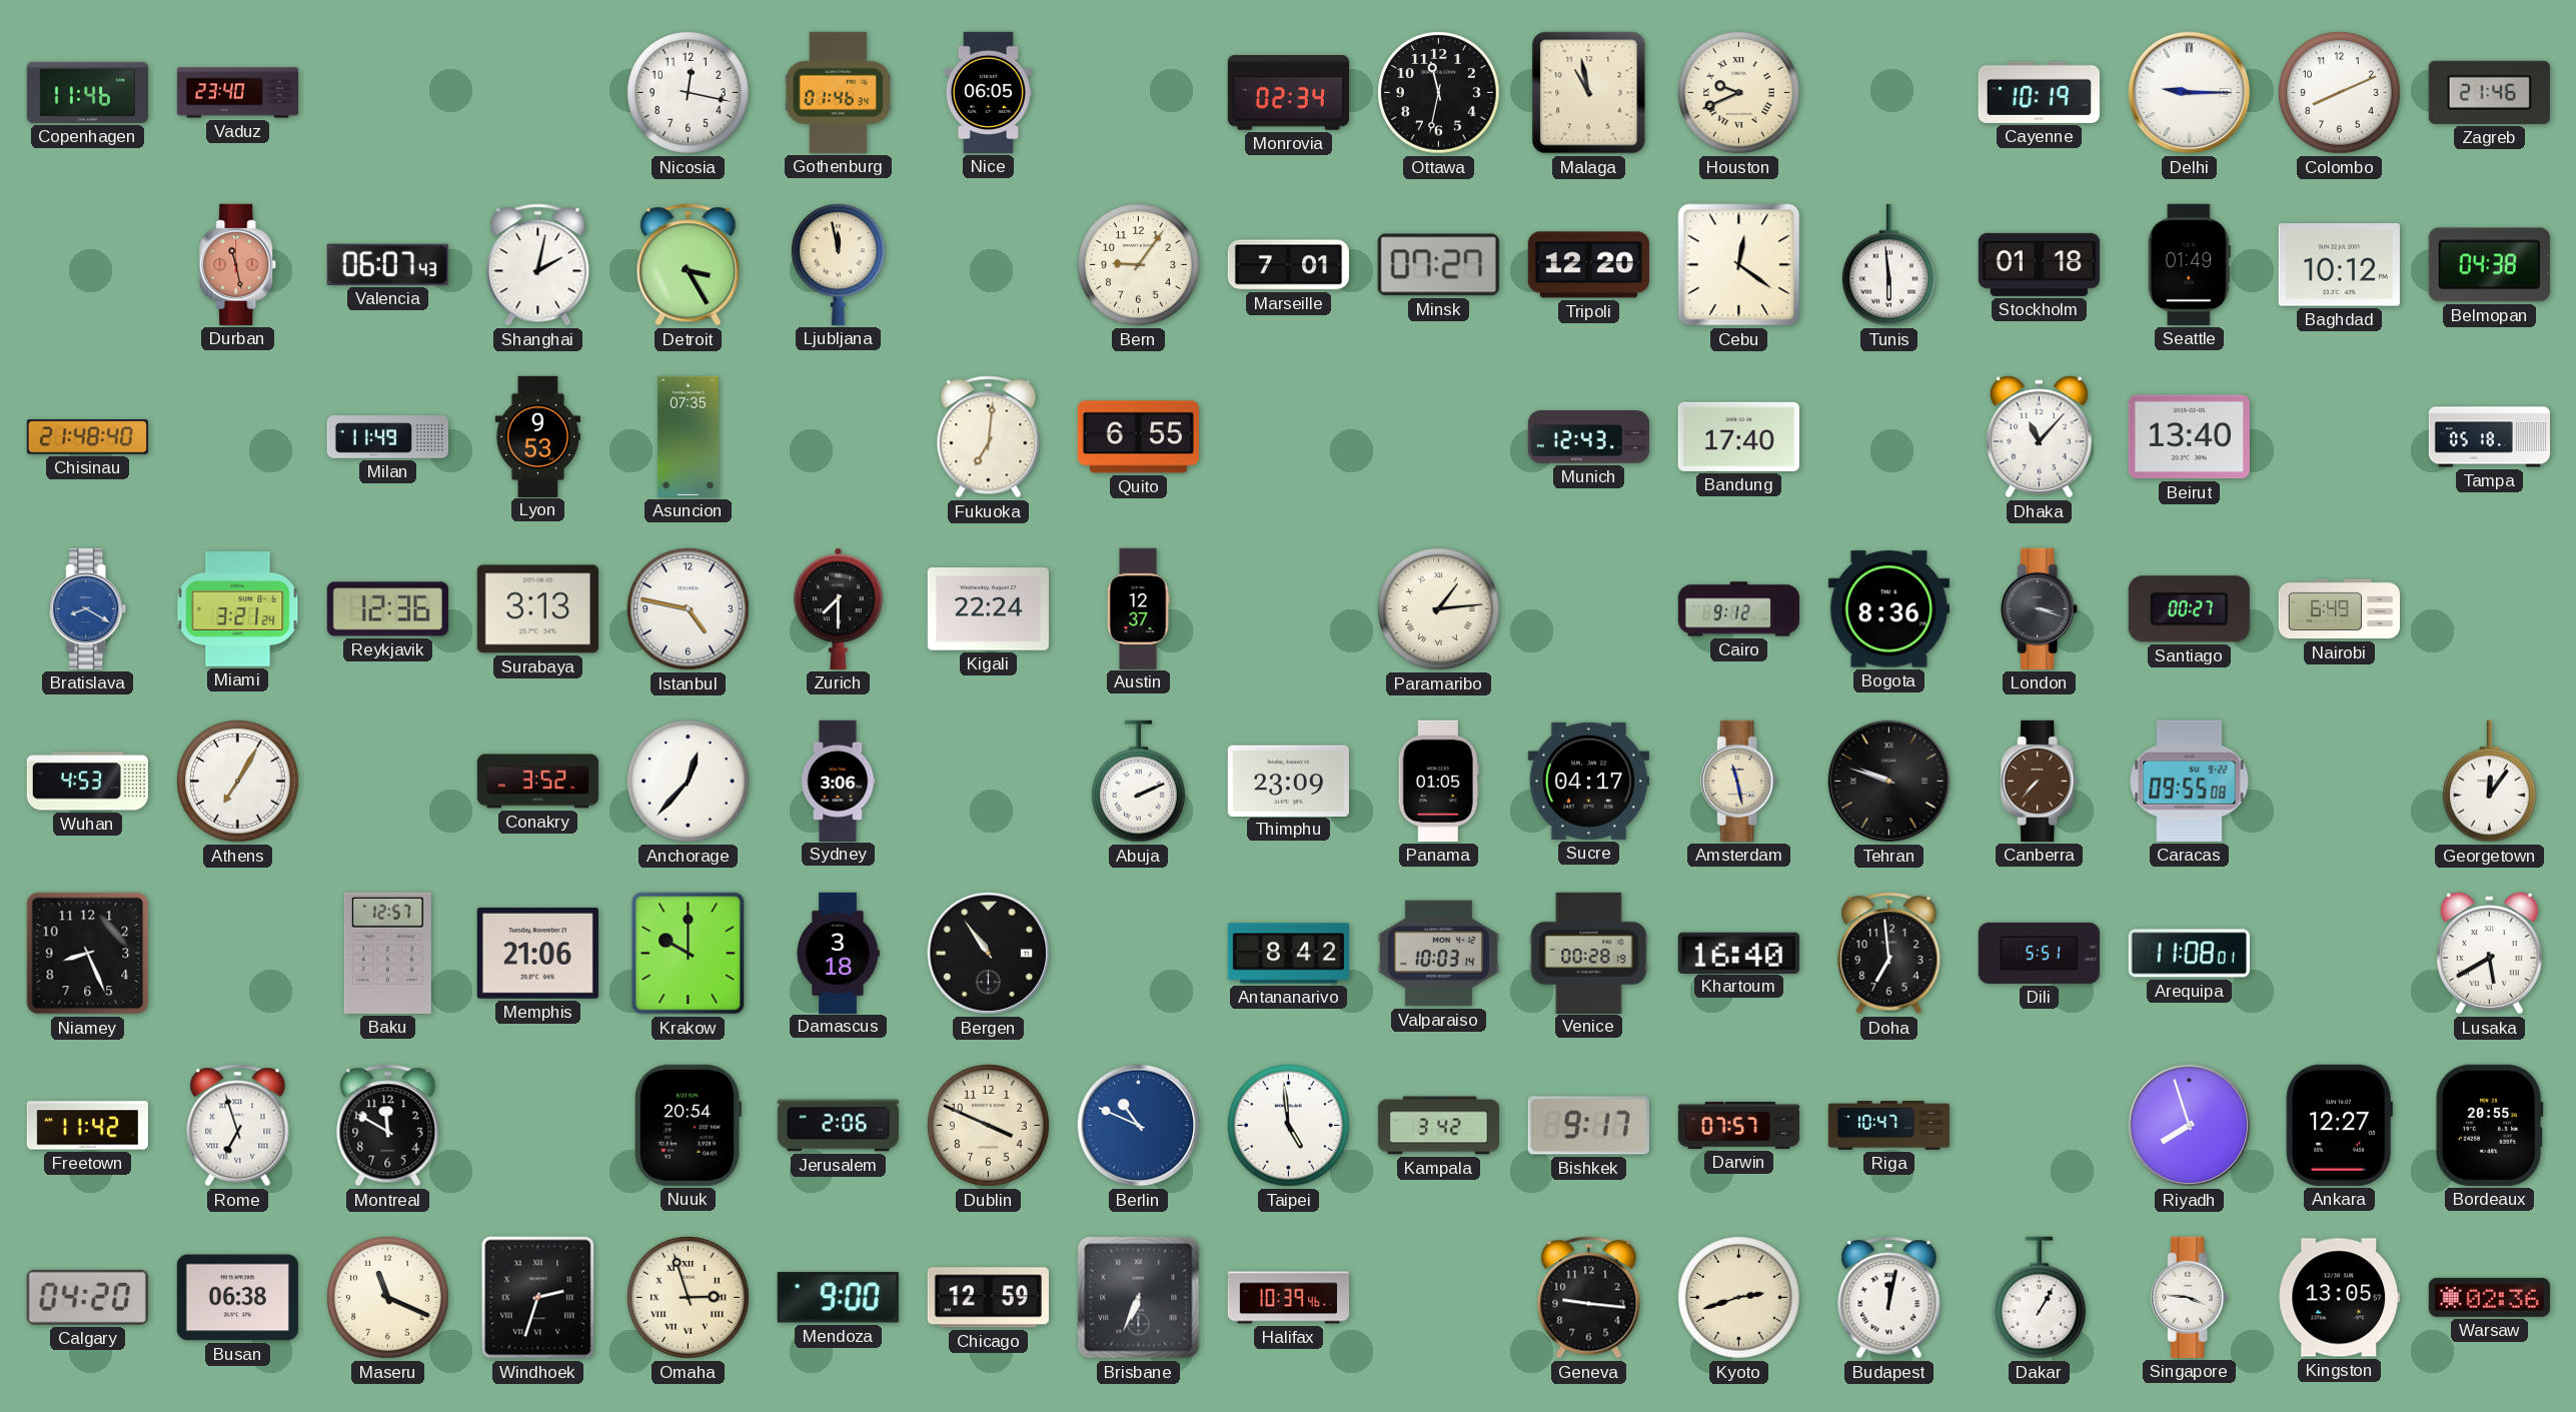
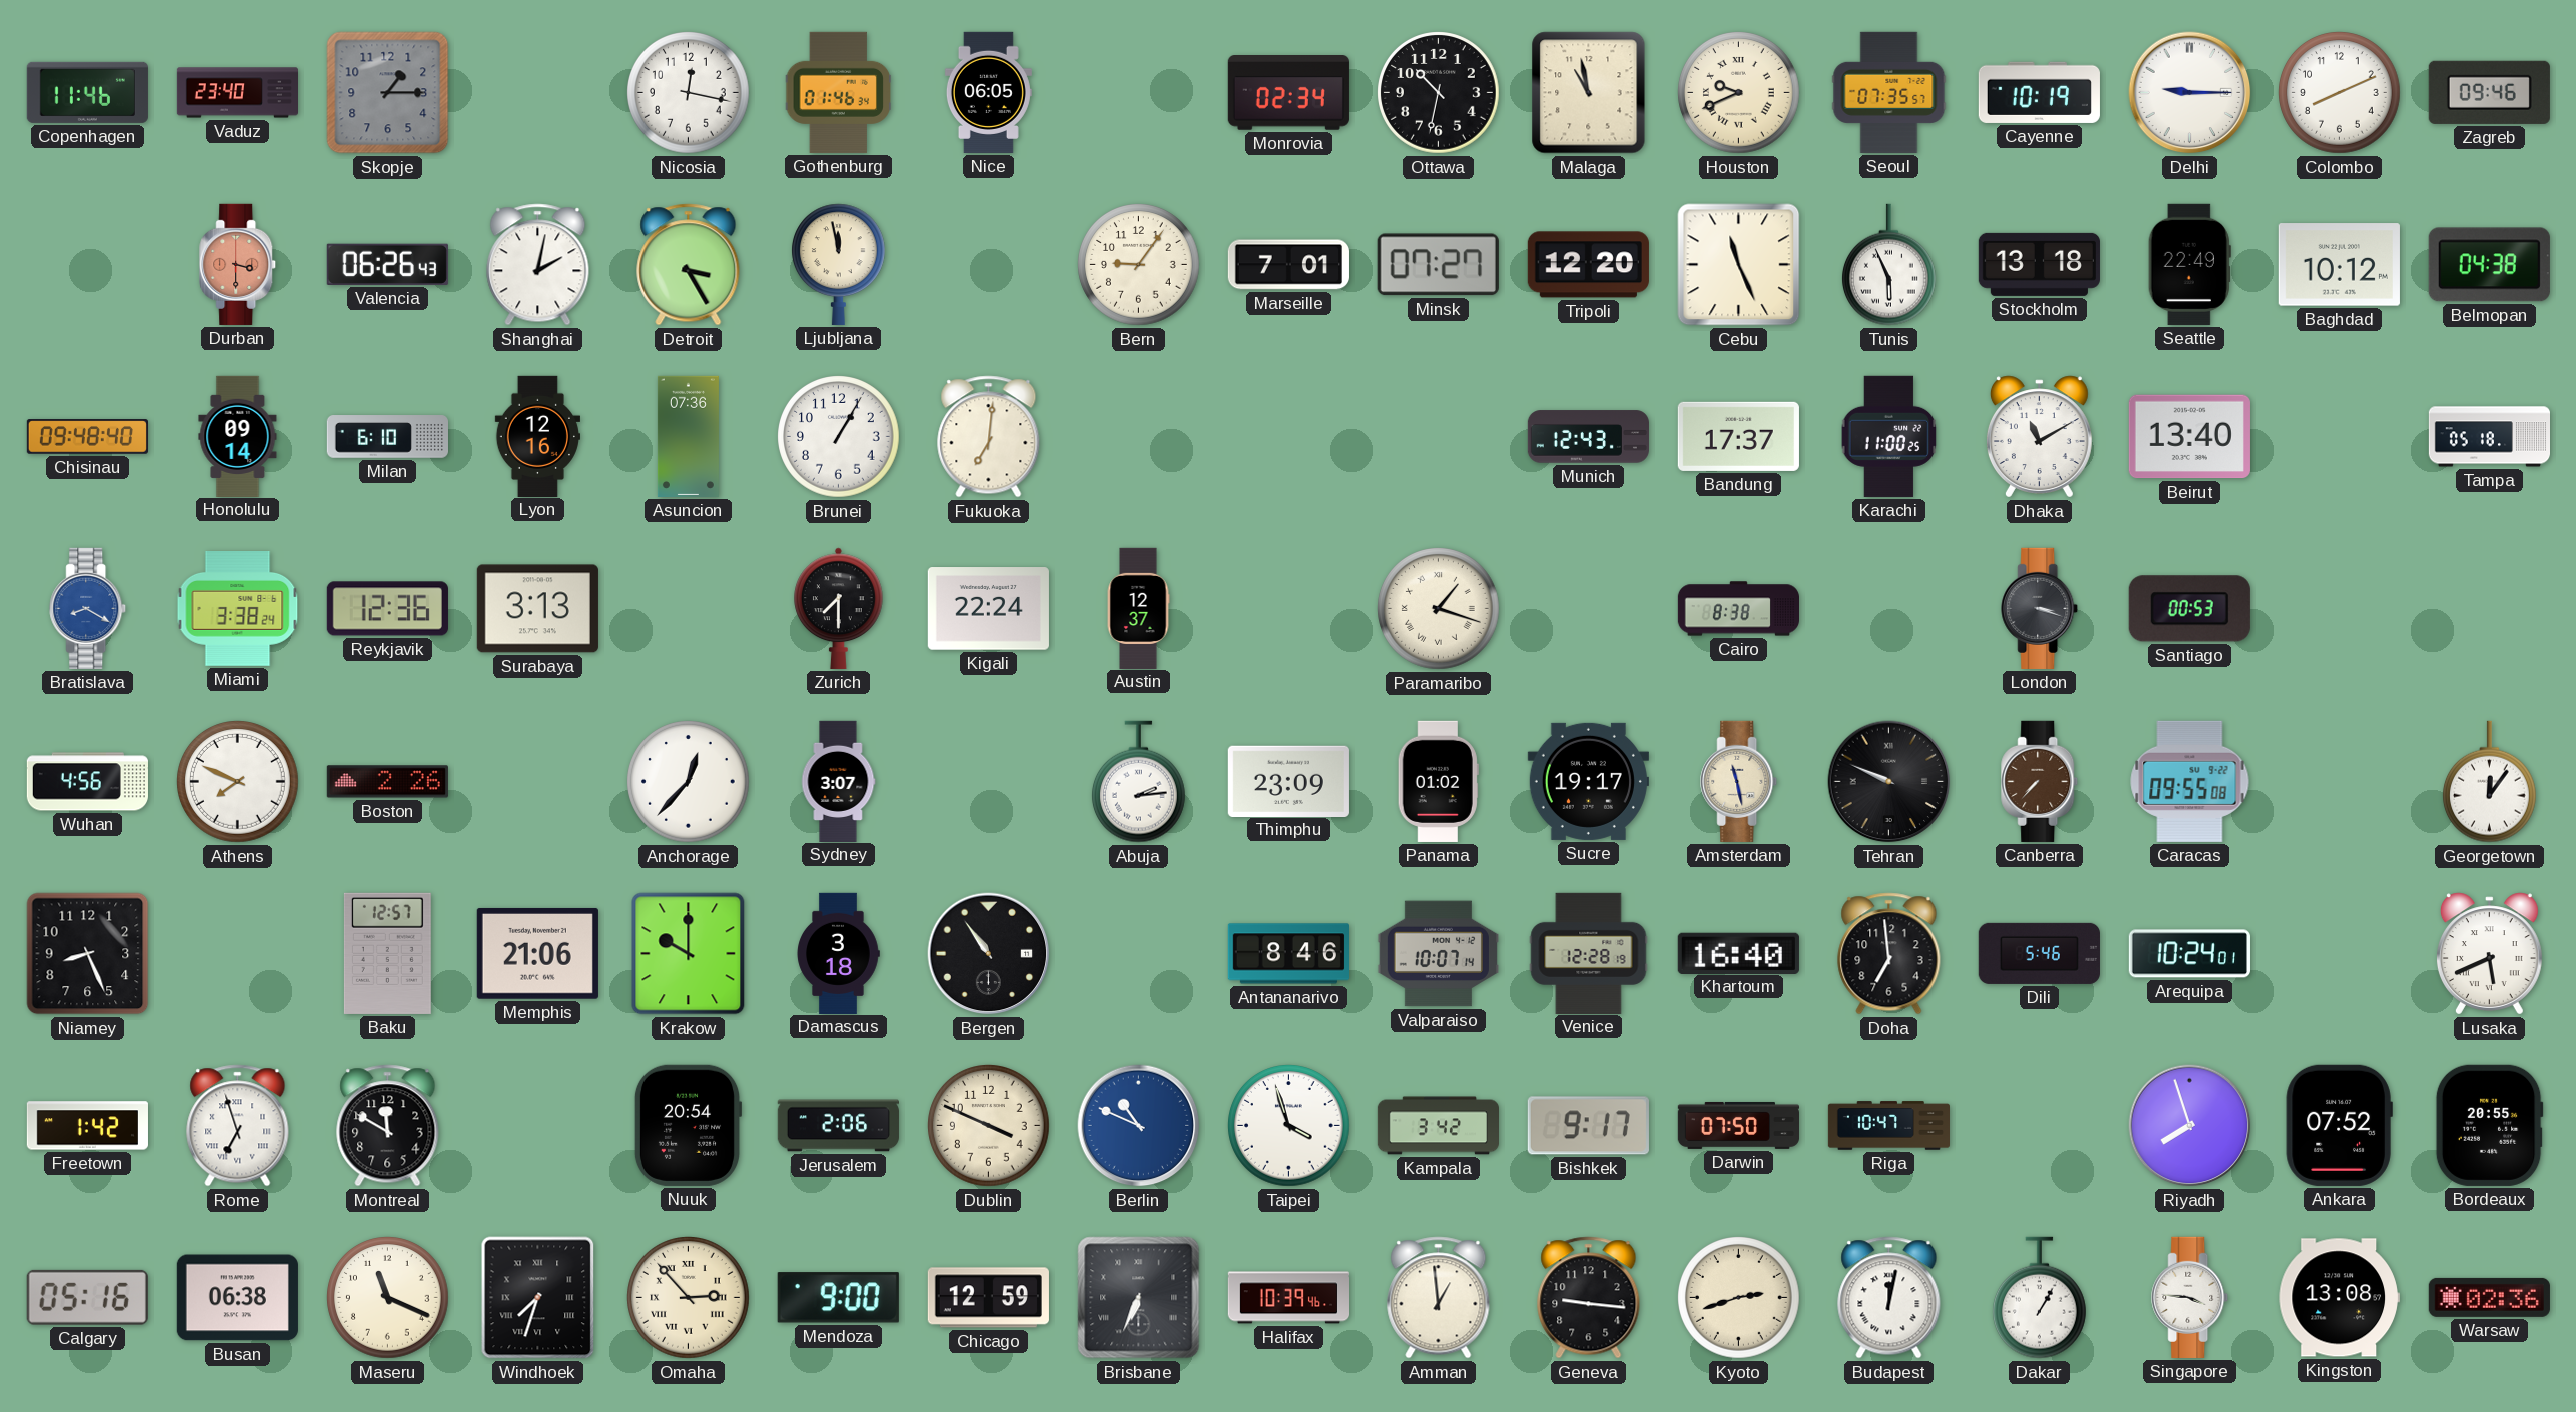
Skopje: none -> 1:15
Ottawa: 11:32 -> 10:32
Seoul: none -> 07:35
Zagreb: 21:46 -> 09:46
Durban: 11:28 -> 3:30
Valencia: 06:07 -> 06:26
Cebu: 12:21 -> 11:26
Tunis: 5:59 -> 5:56
Stockholm: 01:18 -> 13:18
Seattle: 01:49 -> 22:49
Chisinau: 21:48 -> 09:48
Honolulu: none -> 09:14
Milan: 11:49 -> 6:10
Lyon: 9:53 -> 12:16
Asuncion: 07:35 -> 07:36
Brunei: none -> 1:05
Quito: 6:55 -> none
Bandung: 17:40 -> 17:37
Karachi: none -> 11:00
Dhaka: 11:07 -> 11:10
Miami: 3:21 -> 3:38
Istanbul: 4:47 -> none
Paramaribo: 1:14 -> 1:18
Cairo: 9:12 -> 8:38
Bogota: 8:36 -> none
Santiago: 00:27 -> 00:53
Nairobi: 6:49 -> none
Wuhan: 4:53 -> 4:56
Athens: 7:05 -> 7:49
Boston: none -> 2:26
Conakry: 3:52 -> none
Sydney: 3:06 -> 3:07
Abuja: 2:11 -> 2:14
Panama: 01:05 -> 01:02
Sucre: 04:17 -> 19:17
Tehran: 9:48 -> 9:49
Antananarivo: 8:42 -> 8:46
Valparaiso: 10:03 -> 10:07
Venice: 00:28 -> 12:28
Dili: 5:51 -> 5:46
Arequipa: 11:08 -> 10:24
Lusaka: 5:40 -> 5:41
Freetown: 11:42 -> 1:42
Taipei: 4:59 -> 3:57
Darwin: 07:57 -> 07:50
Ankara: 12:27 -> 07:52
Calgary: 04:20 -> 05:16
Windhoek: 2:33 -> 7:33
Omaha: 2:57 -> 2:53
Amman: none -> 12:59
Kingston: 13:05 -> 13:08
